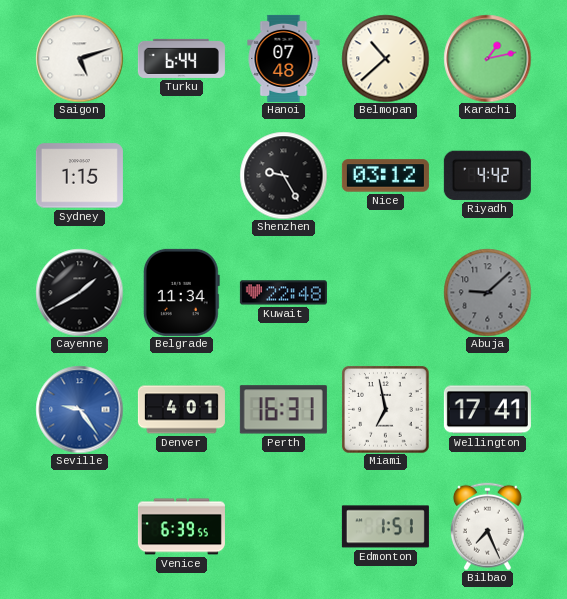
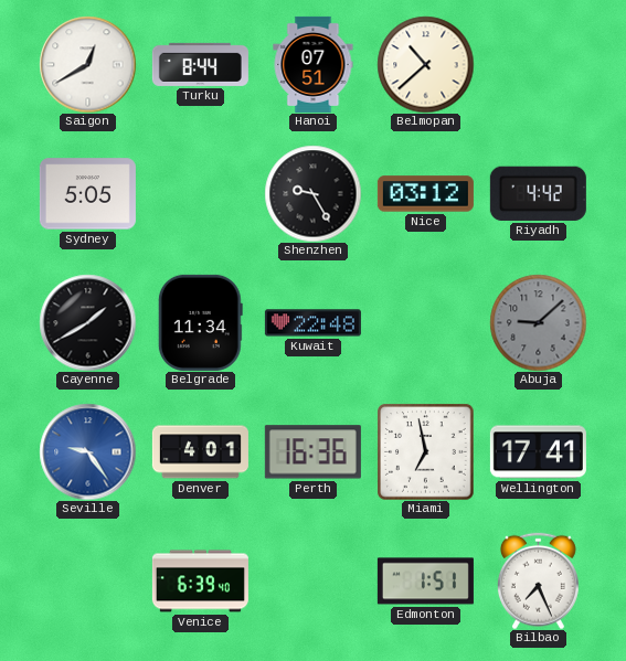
Saigon: 5:12 -> 12:40
Turku: 6:44 -> 8:44
Hanoi: 07:48 -> 07:51
Karachi: 1:13 -> none
Sydney: 1:15 -> 5:05
Perth: 16:31 -> 16:36
Venice: 6:39:55 -> 6:39:40
